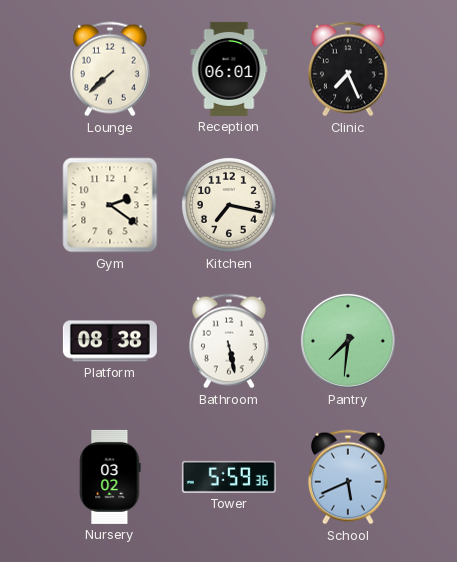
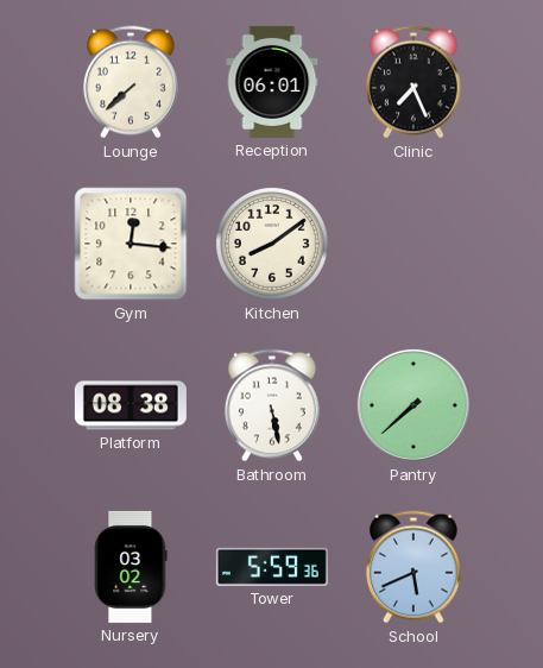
Gym: 2:21 -> 12:16
Kitchen: 7:17 -> 8:09
Pantry: 7:31 -> 7:38
